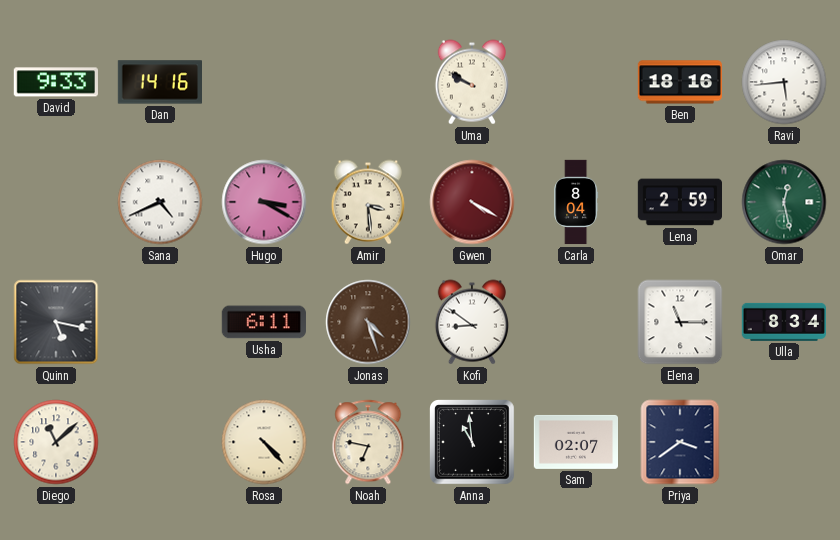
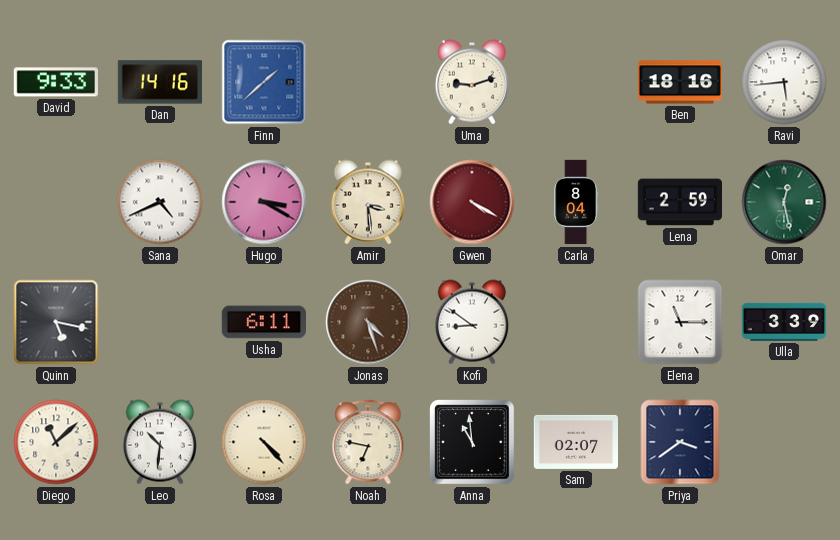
Finn: none -> 1:38
Uma: 9:50 -> 9:12
Ulla: 8:34 -> 3:39
Leo: none -> 10:31
